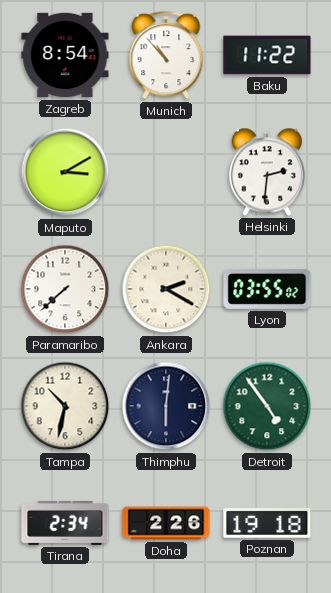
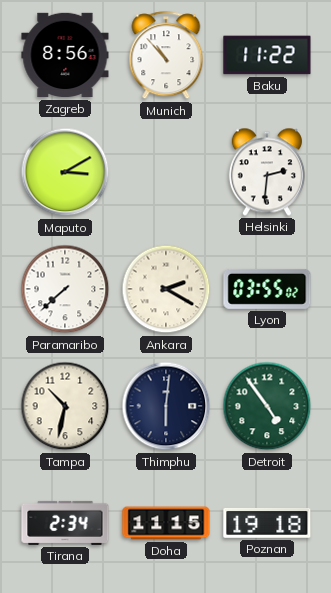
Zagreb: 8:54 -> 8:56
Doha: 2:26 -> 11:15
